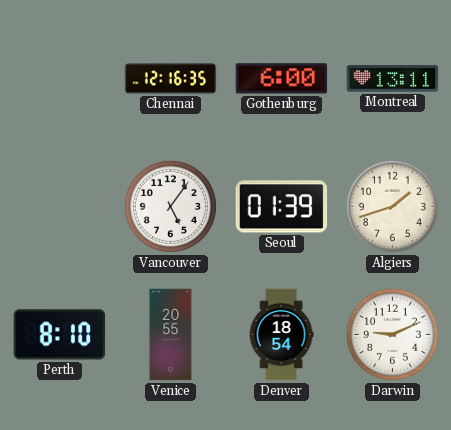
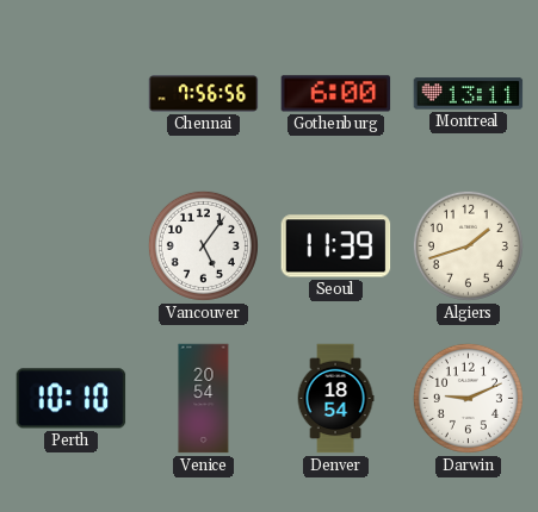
Chennai: 12:16 -> 7:56
Seoul: 01:39 -> 11:39
Perth: 8:10 -> 10:10
Venice: 20:55 -> 20:54
